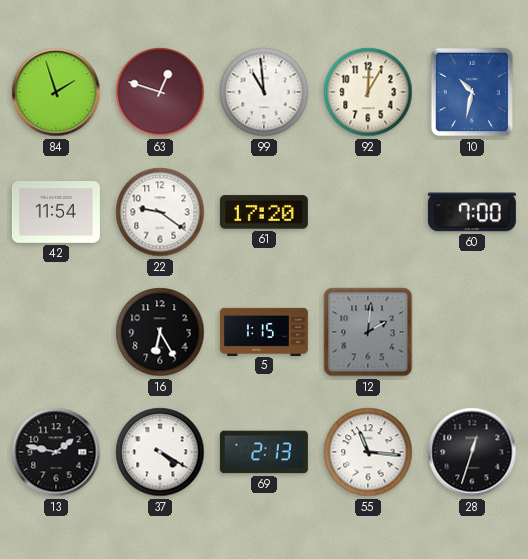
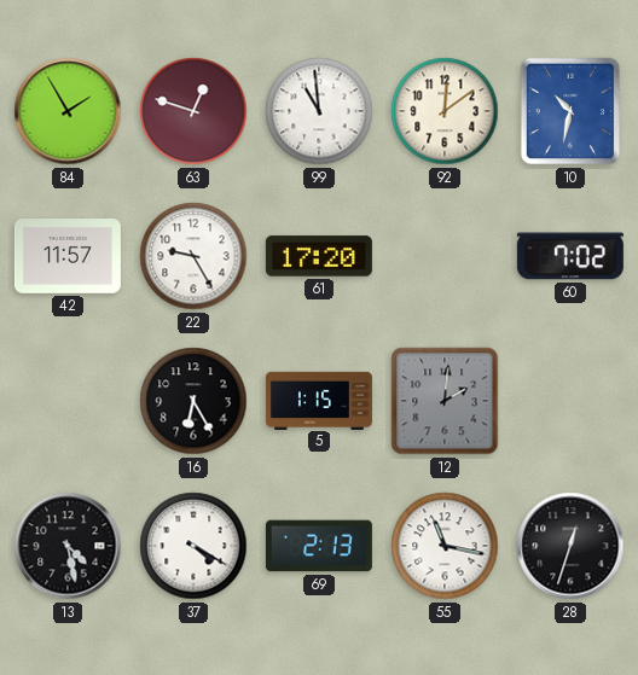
84: 1:57 -> 1:55
92: 12:05 -> 12:09
42: 11:54 -> 11:57
22: 9:21 -> 9:25
60: 7:00 -> 7:02
13: 1:47 -> 4:28
55: 11:16 -> 11:17
